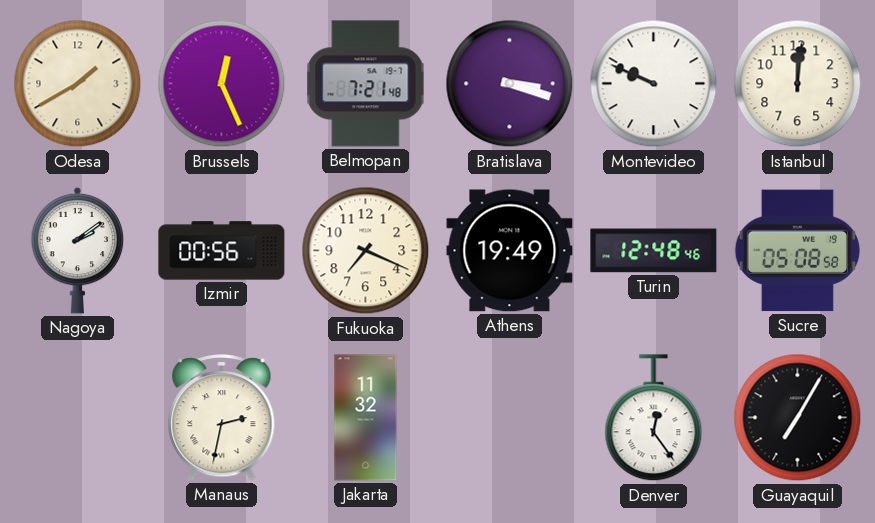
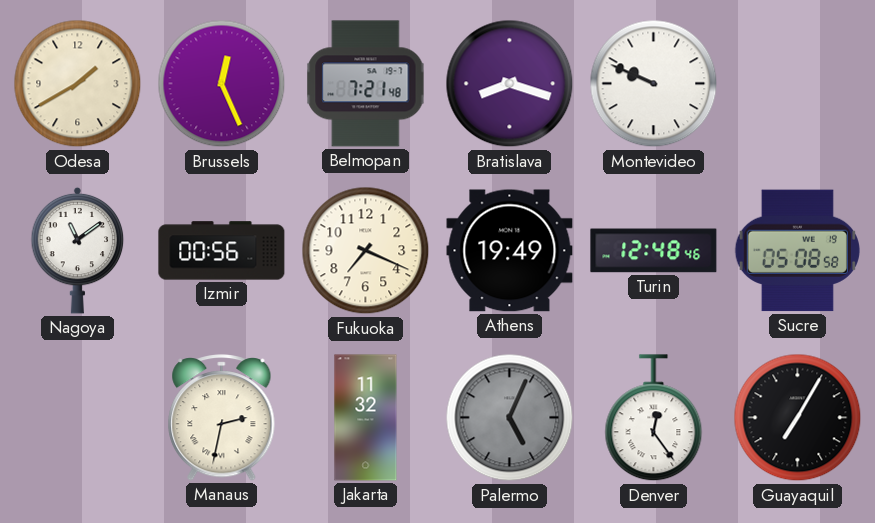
Bratislava: 3:18 -> 8:18
Istanbul: 12:01 -> none
Nagoya: 2:09 -> 11:09
Palermo: none -> 5:04
